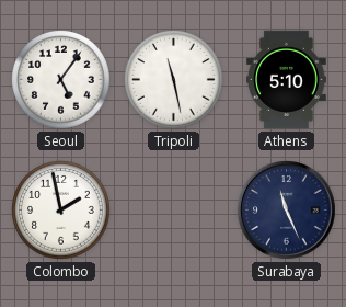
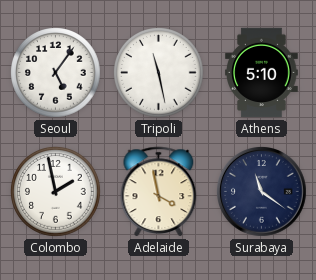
Adelaide: none -> 3:58
Surabaya: 11:26 -> 11:21
